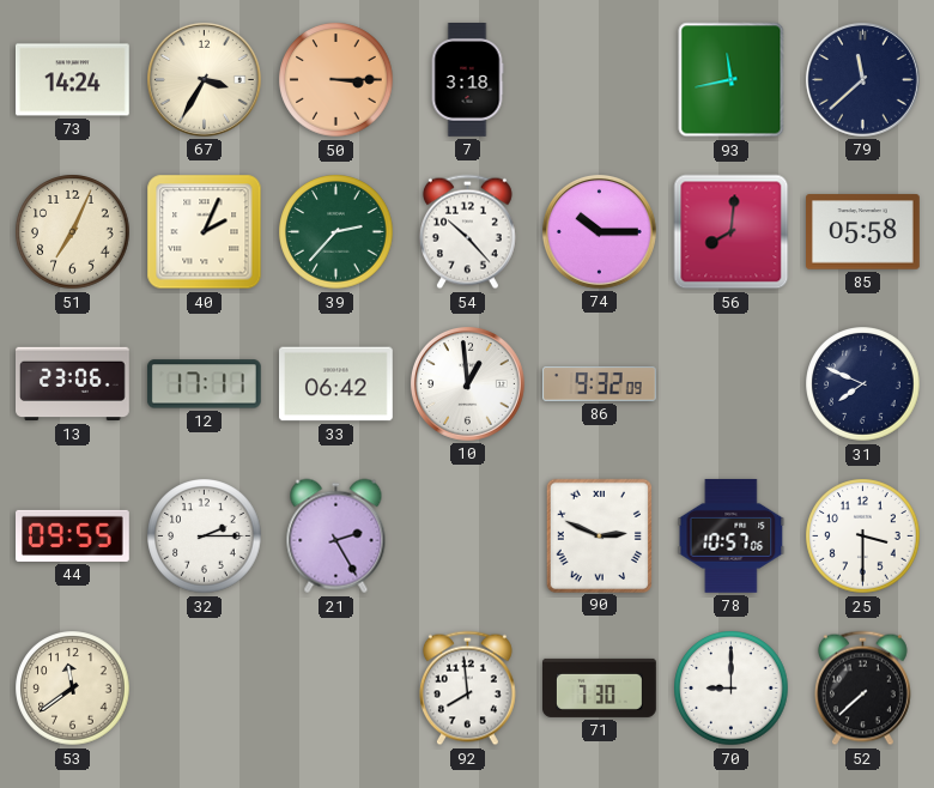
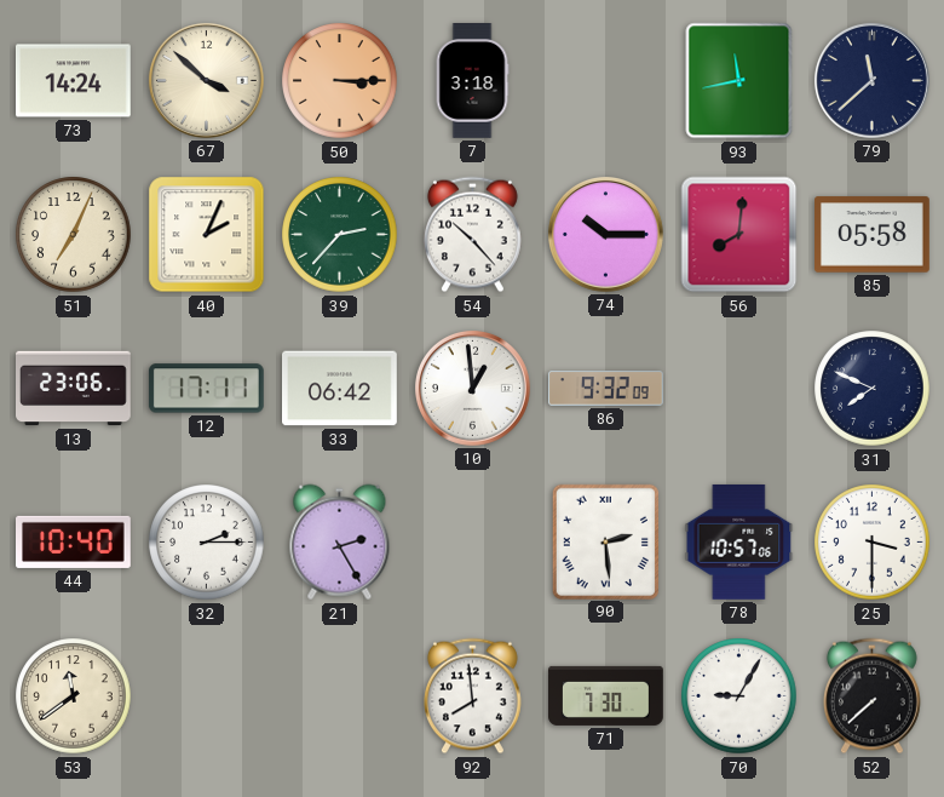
67: 3:35 -> 3:52
44: 09:55 -> 10:40
90: 2:49 -> 2:29
70: 9:00 -> 9:05
